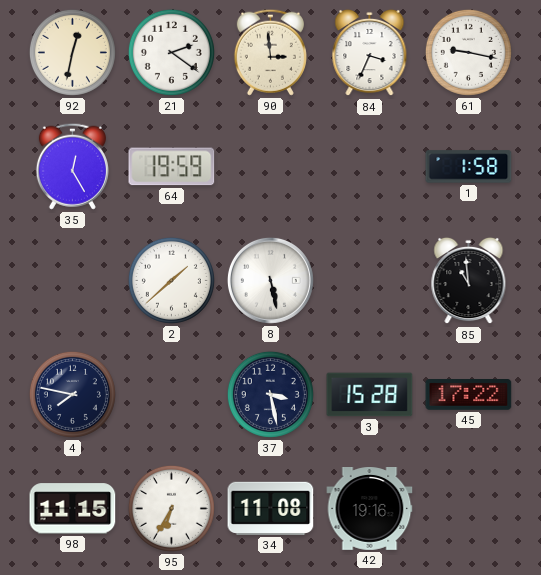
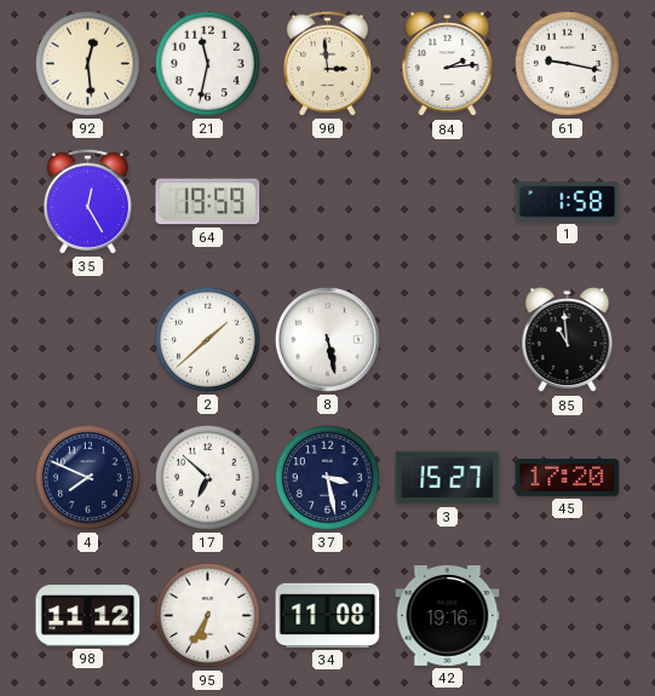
92: 12:32 -> 12:29
21: 2:21 -> 11:32
84: 3:34 -> 2:14
4: 7:47 -> 7:49
17: none -> 6:52
3: 15:28 -> 15:27
45: 17:22 -> 17:20
98: 11:15 -> 11:12
